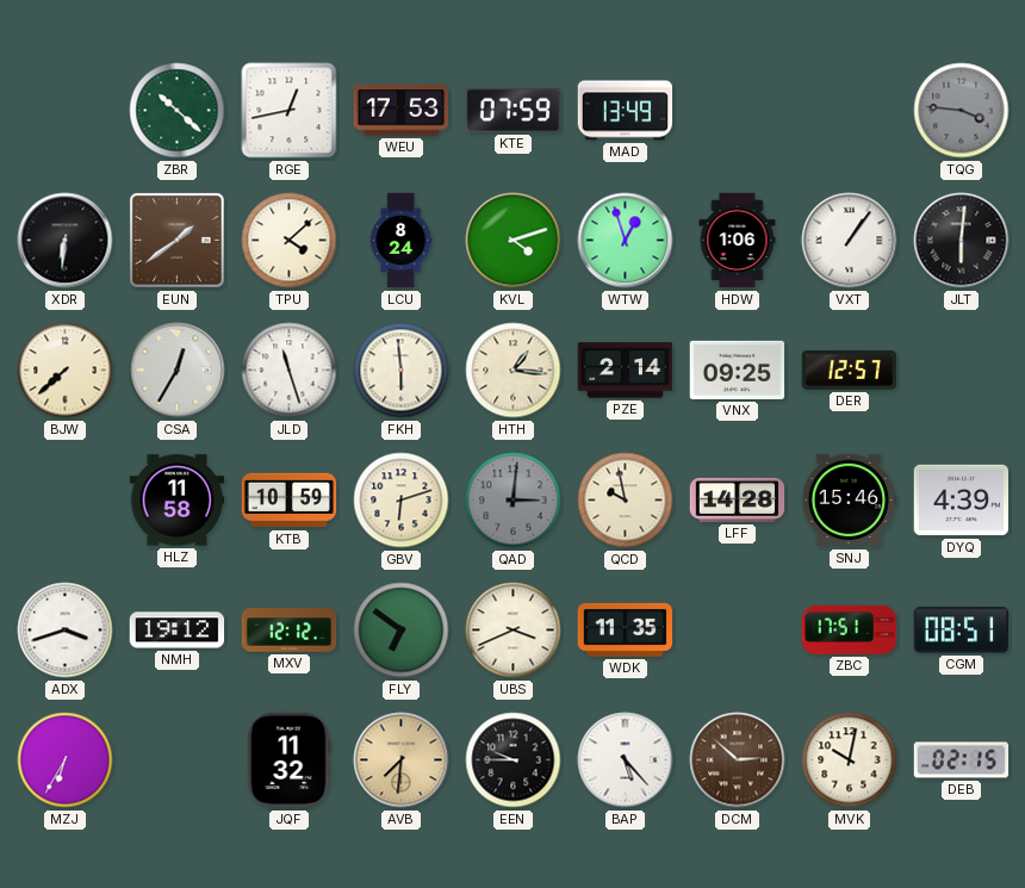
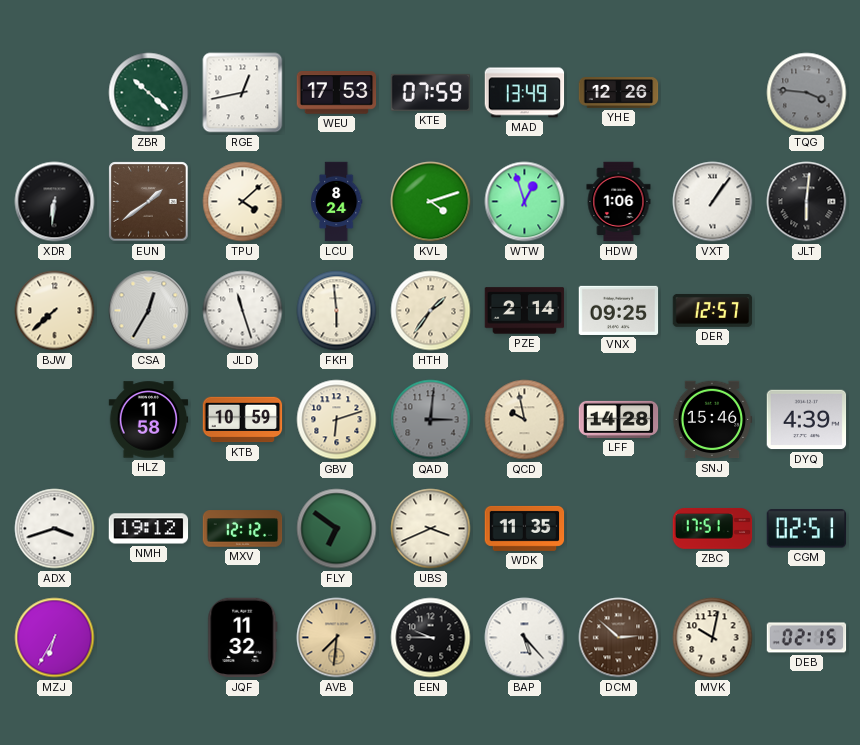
YHE: none -> 12:26
HTH: 1:16 -> 1:36
CGM: 08:51 -> 02:51
